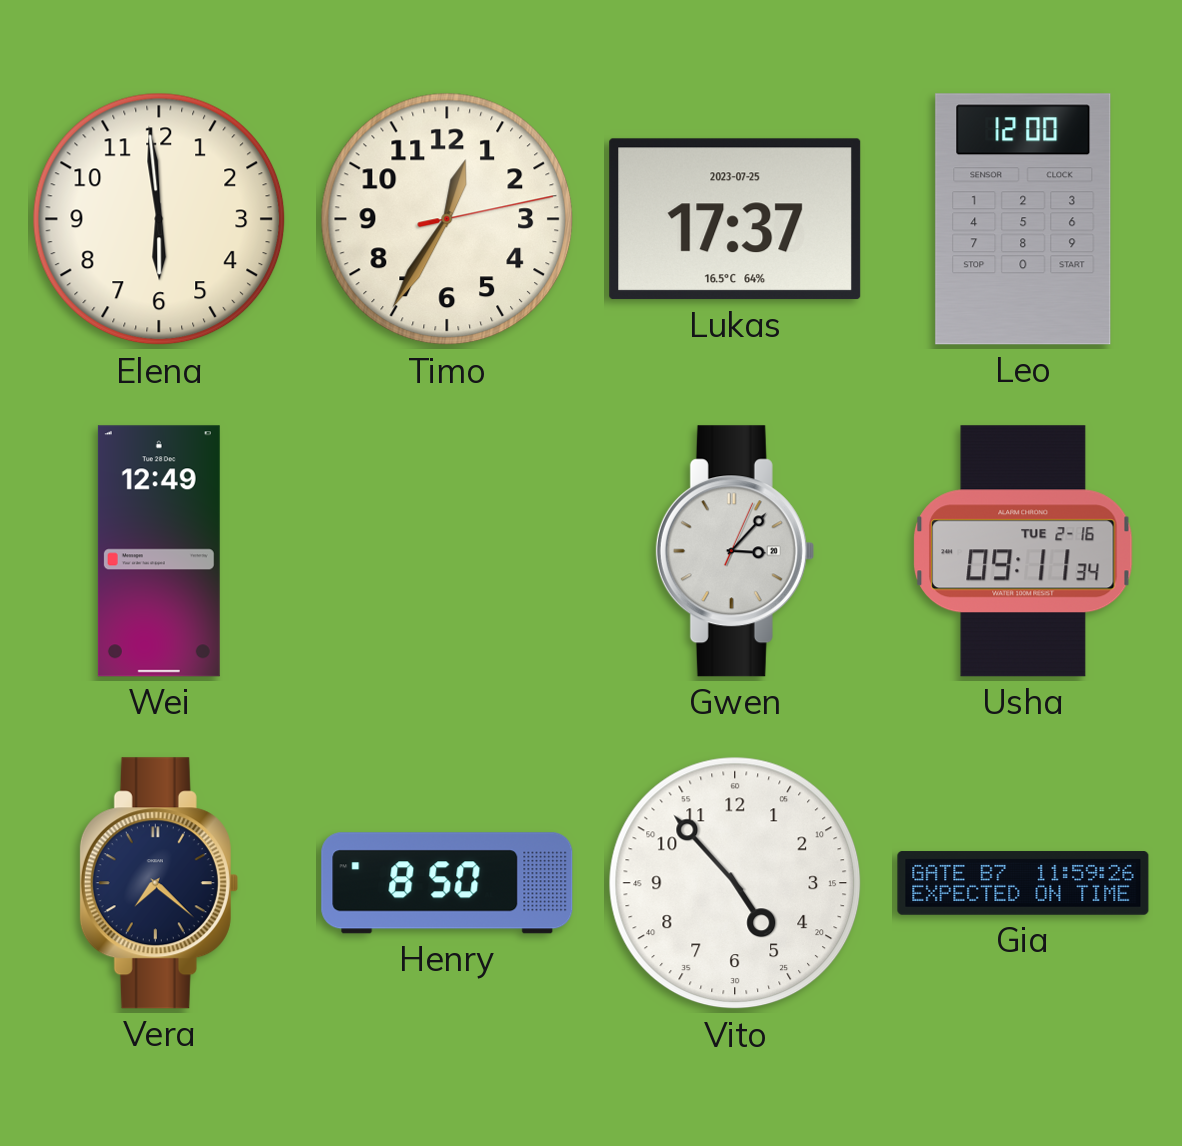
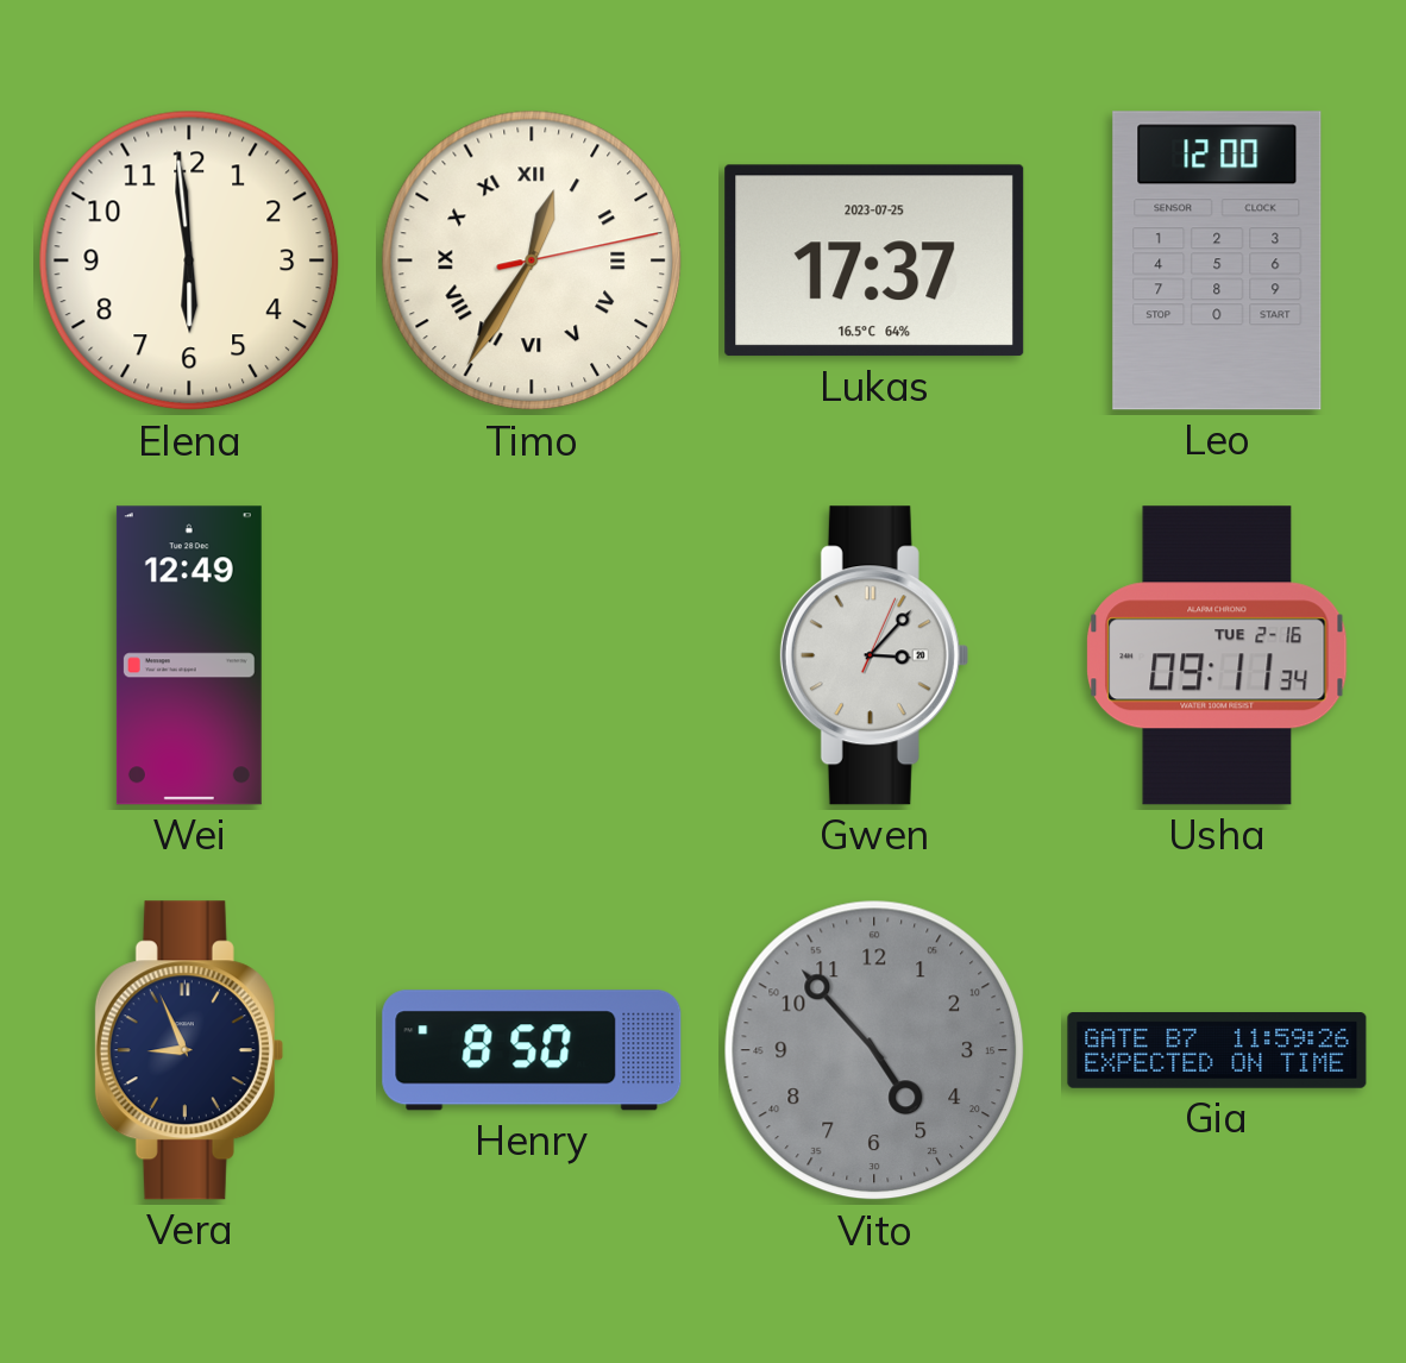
Timo numerals: Arabic -> Roman
Vera: 7:22 -> 8:56
Vito dial: white -> grey
